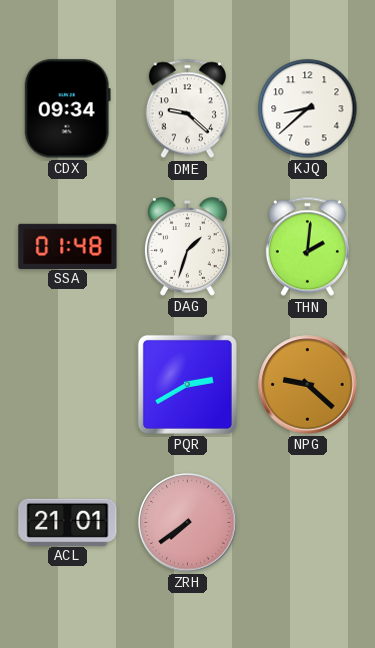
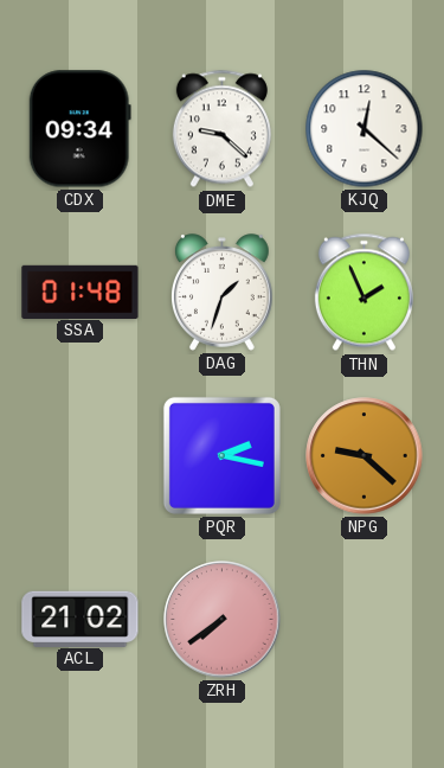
KJQ: 8:38 -> 12:22
THN: 2:01 -> 1:56
PQR: 2:40 -> 2:17
ACL: 21:01 -> 21:02
